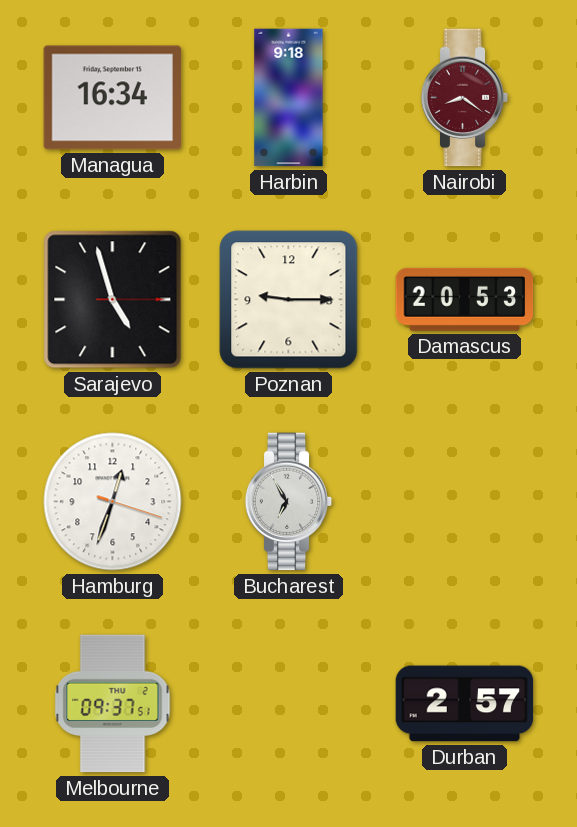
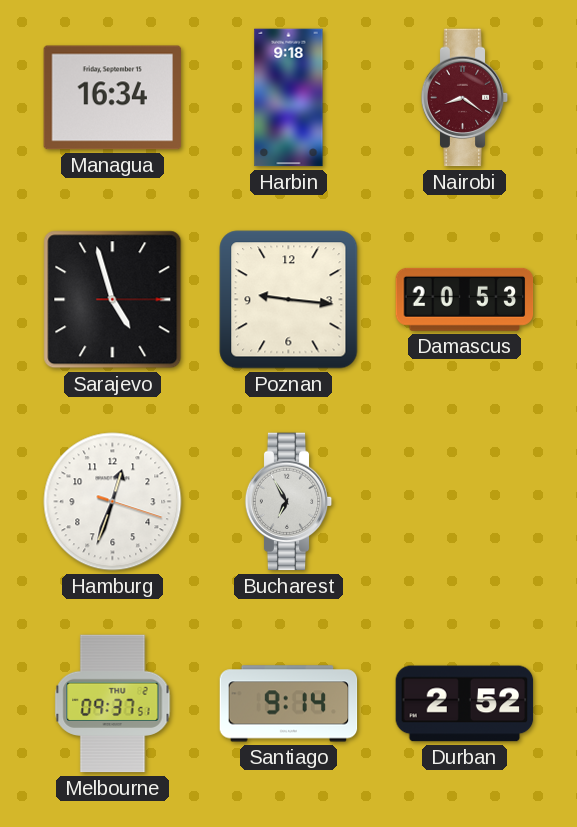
Poznan: 9:15 -> 9:16
Santiago: none -> 9:14
Durban: 2:57 -> 2:52
